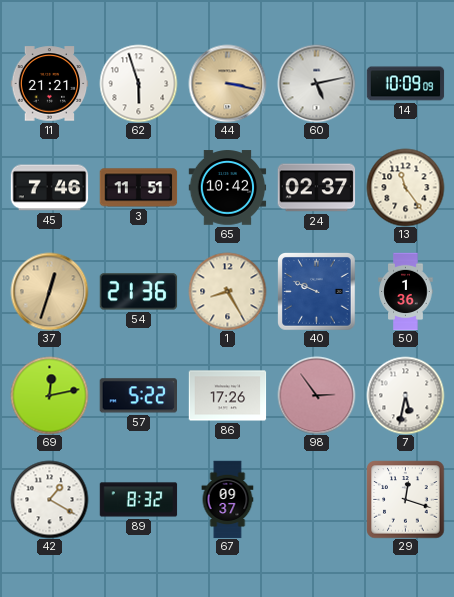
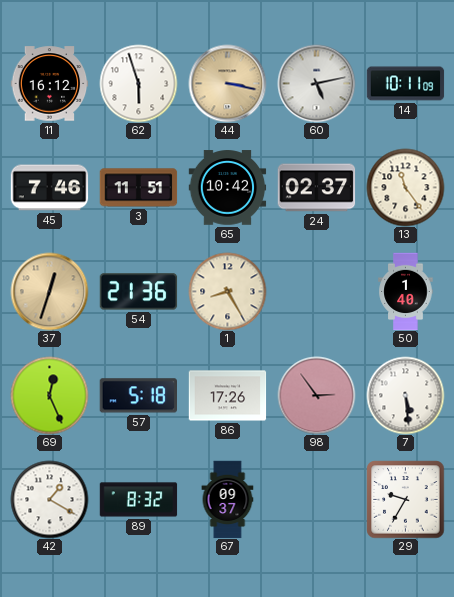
11: 21:21 -> 16:12
14: 10:09 -> 10:11
40: 9:49 -> none
50: 1:36 -> 1:40
69: 12:13 -> 12:26
57: 5:22 -> 5:18
7: 5:32 -> 5:29
29: 12:18 -> 9:35
